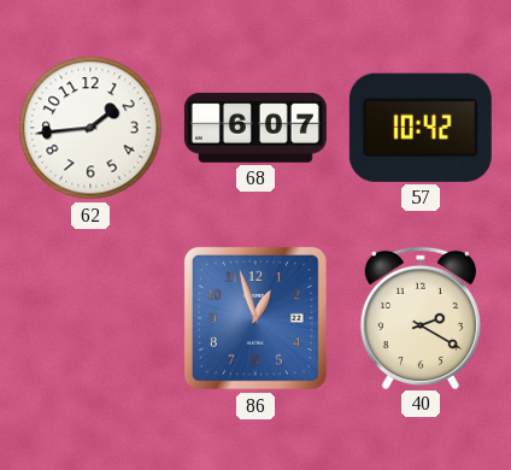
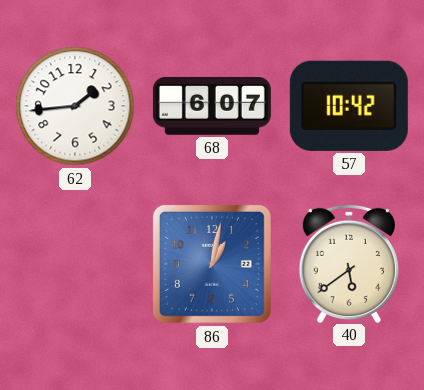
86: 12:57 -> 1:02
40: 2:20 -> 5:39
